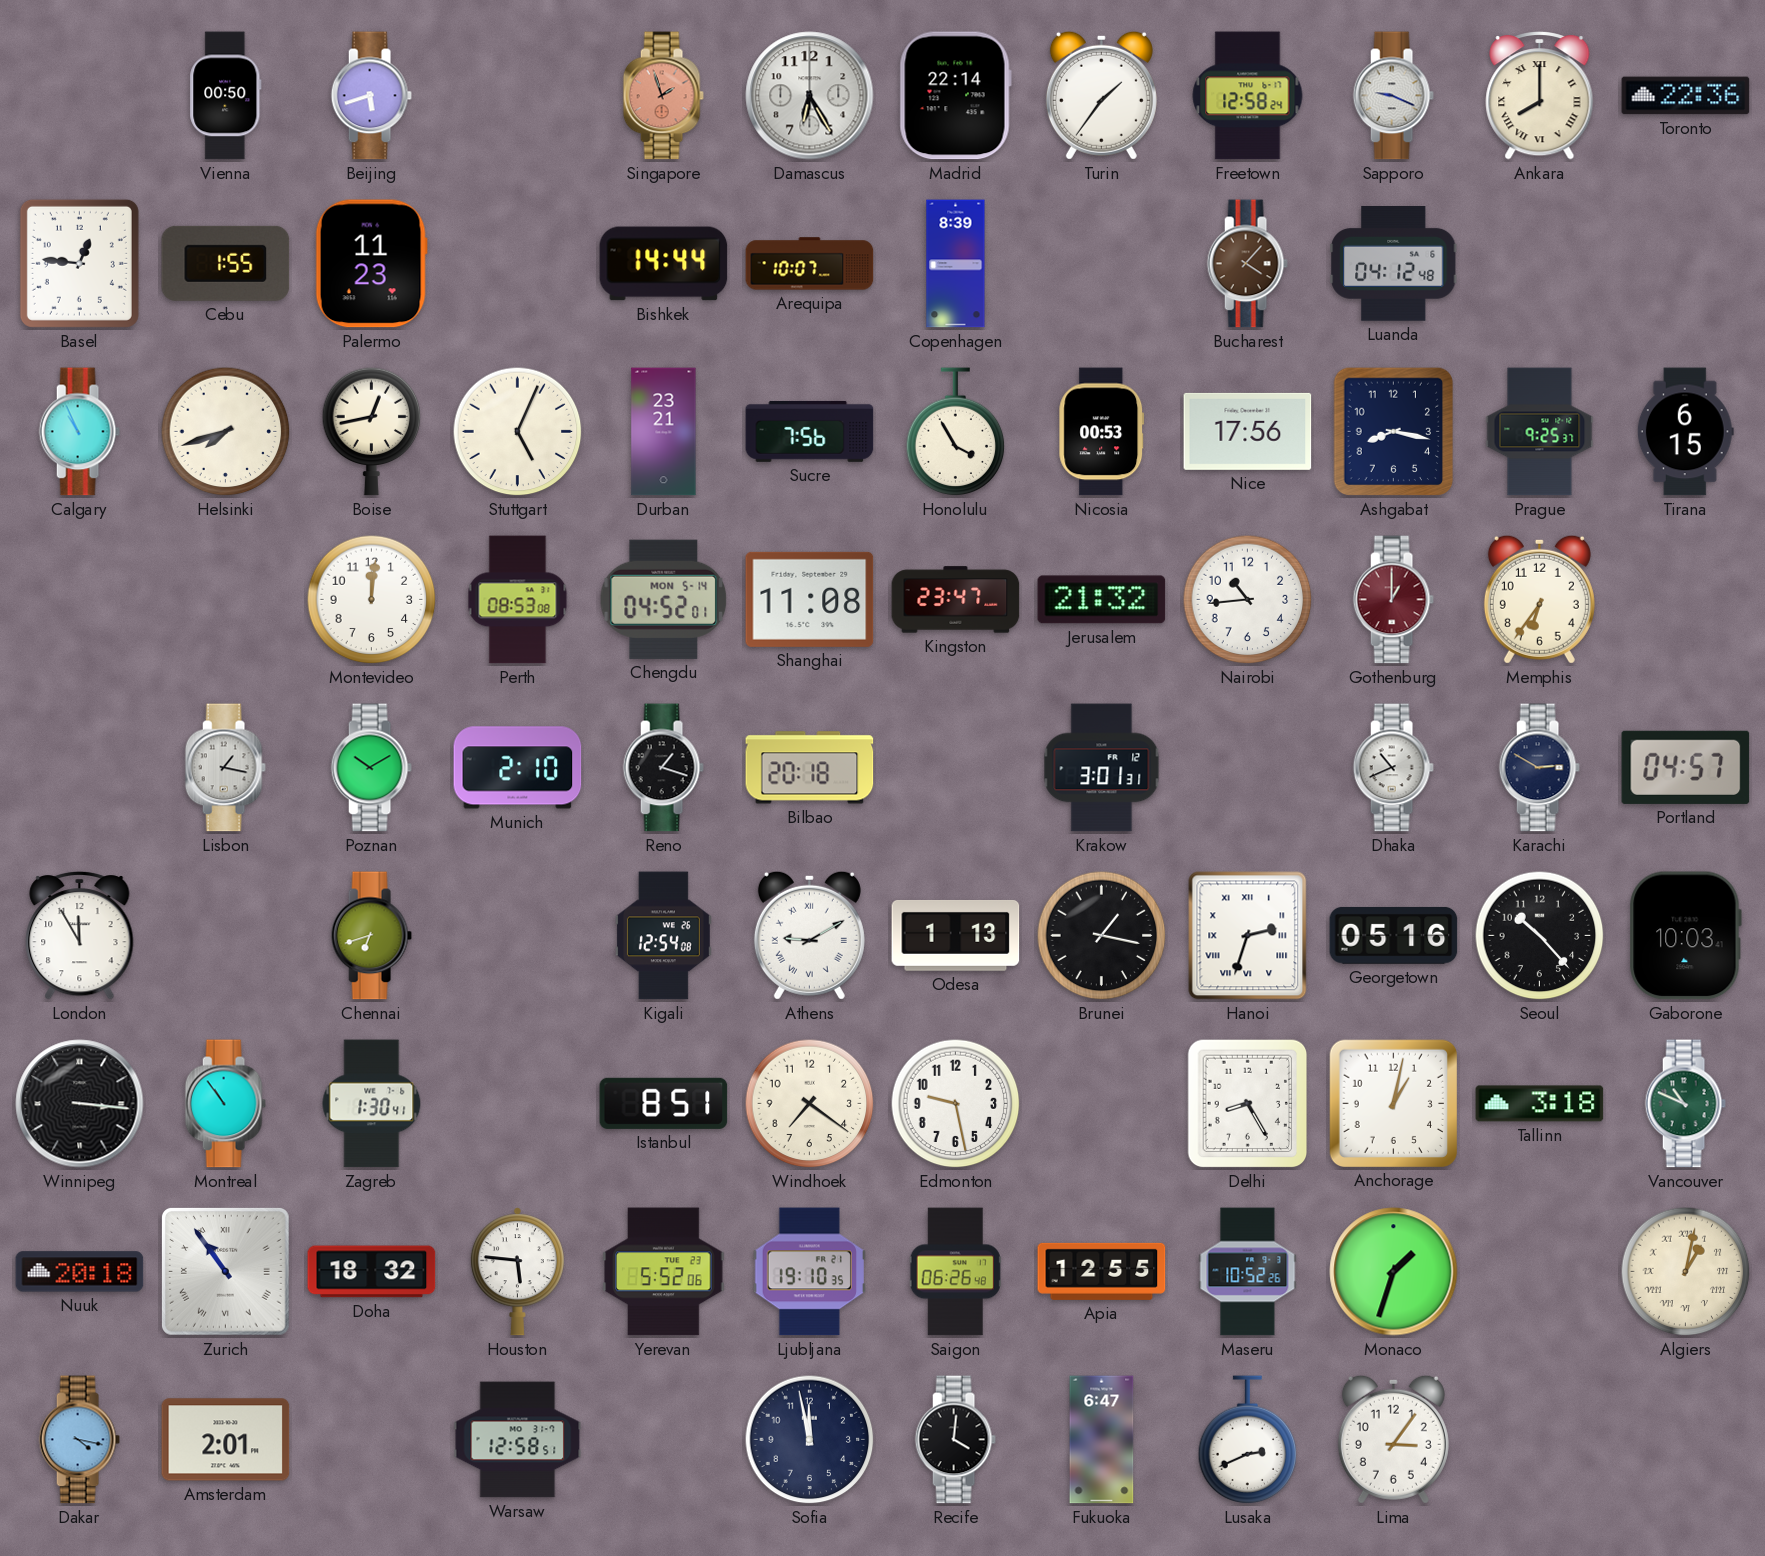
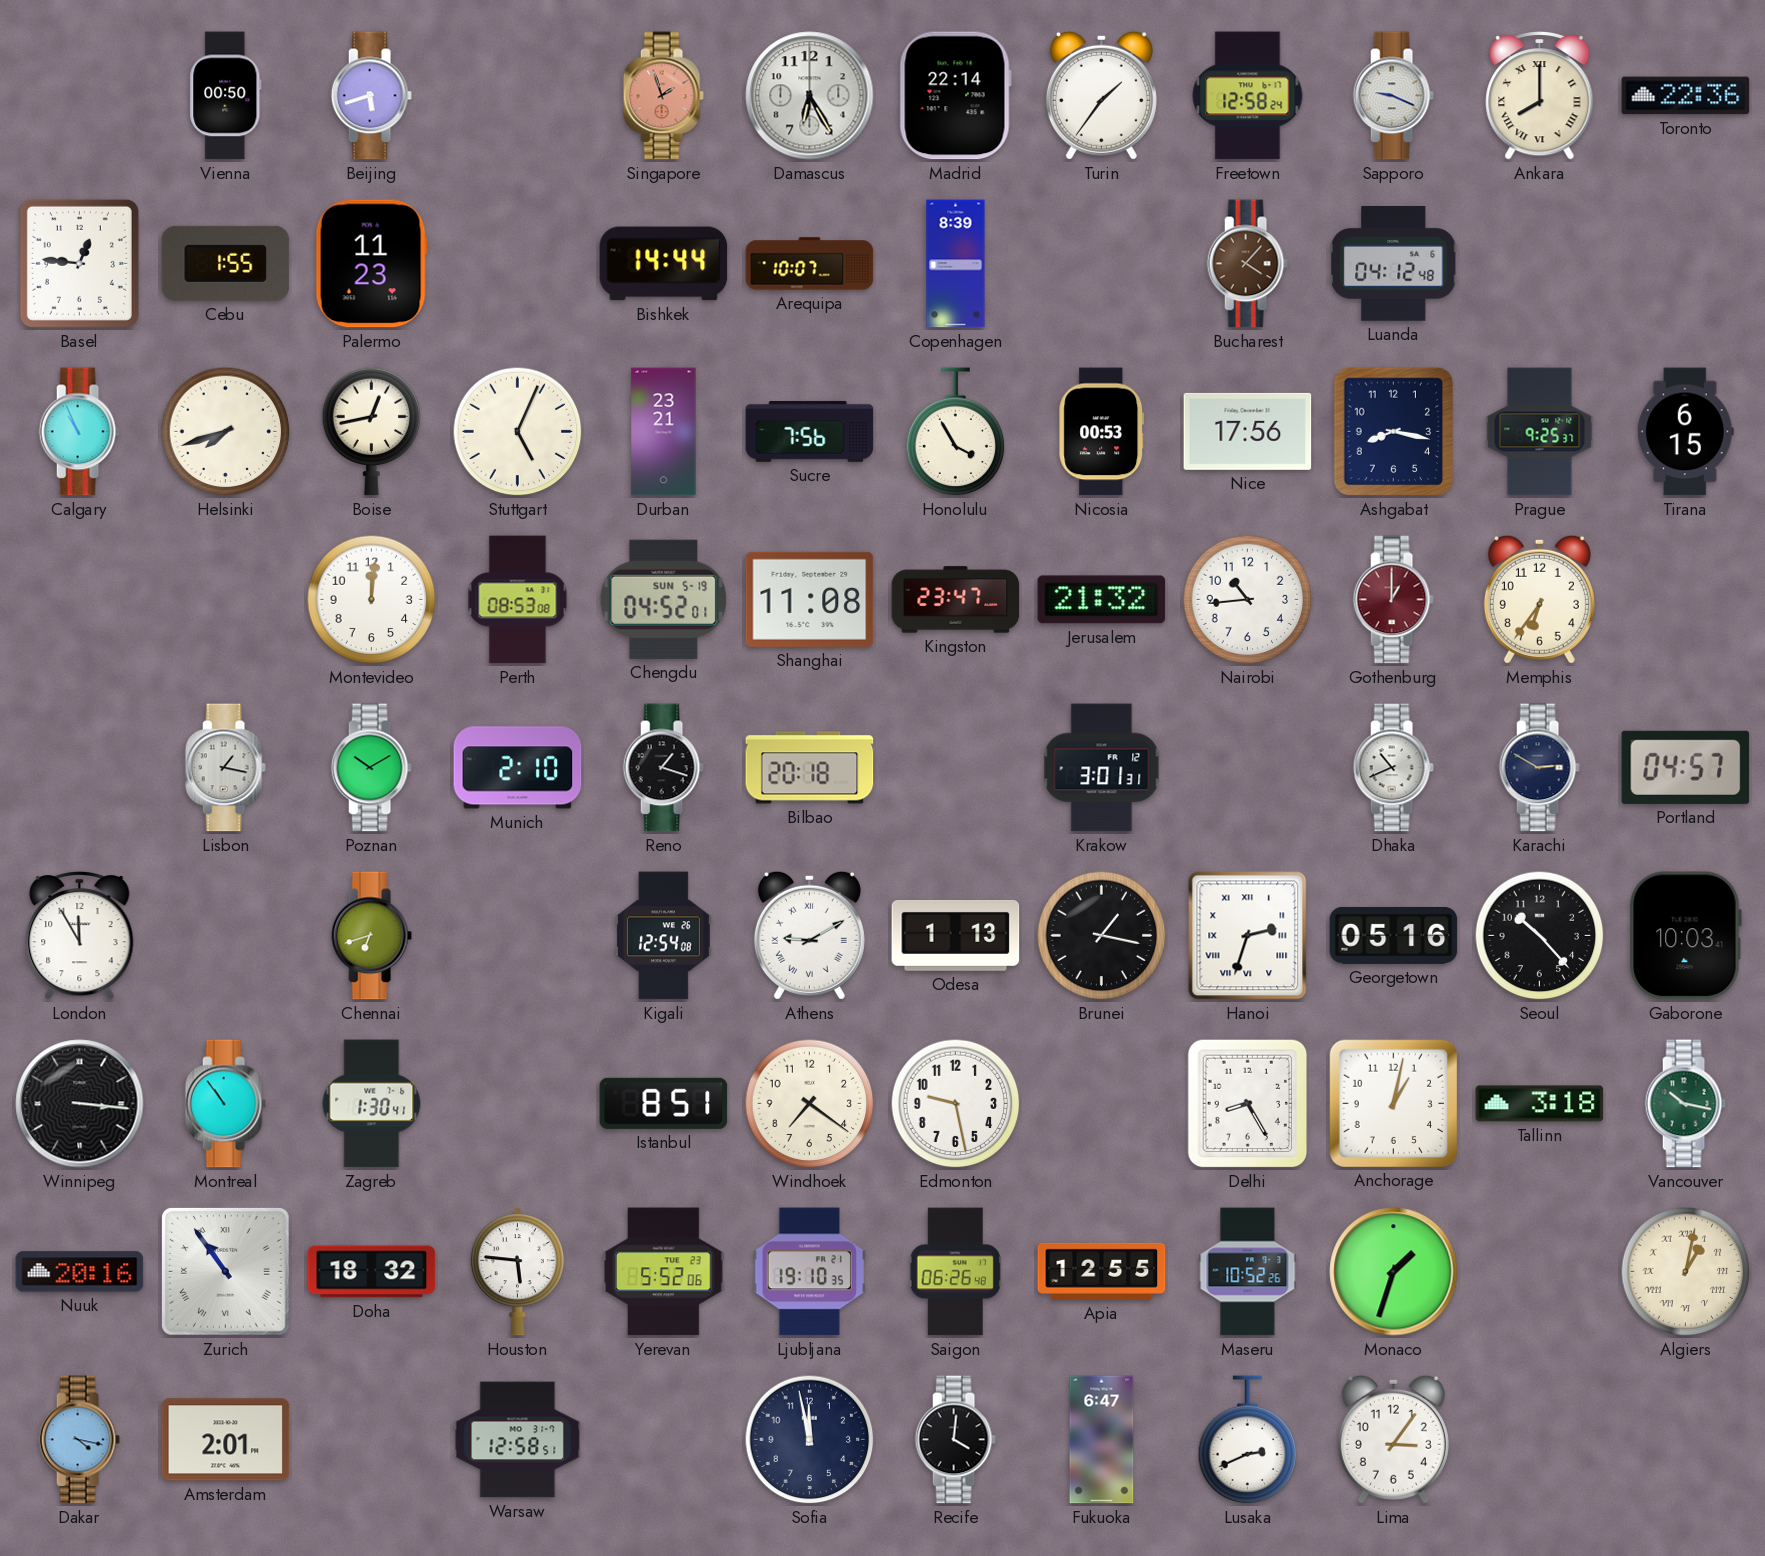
Chengdu date: MON 5-14 -> SUN 5-19
Vancouver: 10:49 -> 10:17
Nuuk: 20:18 -> 20:16
